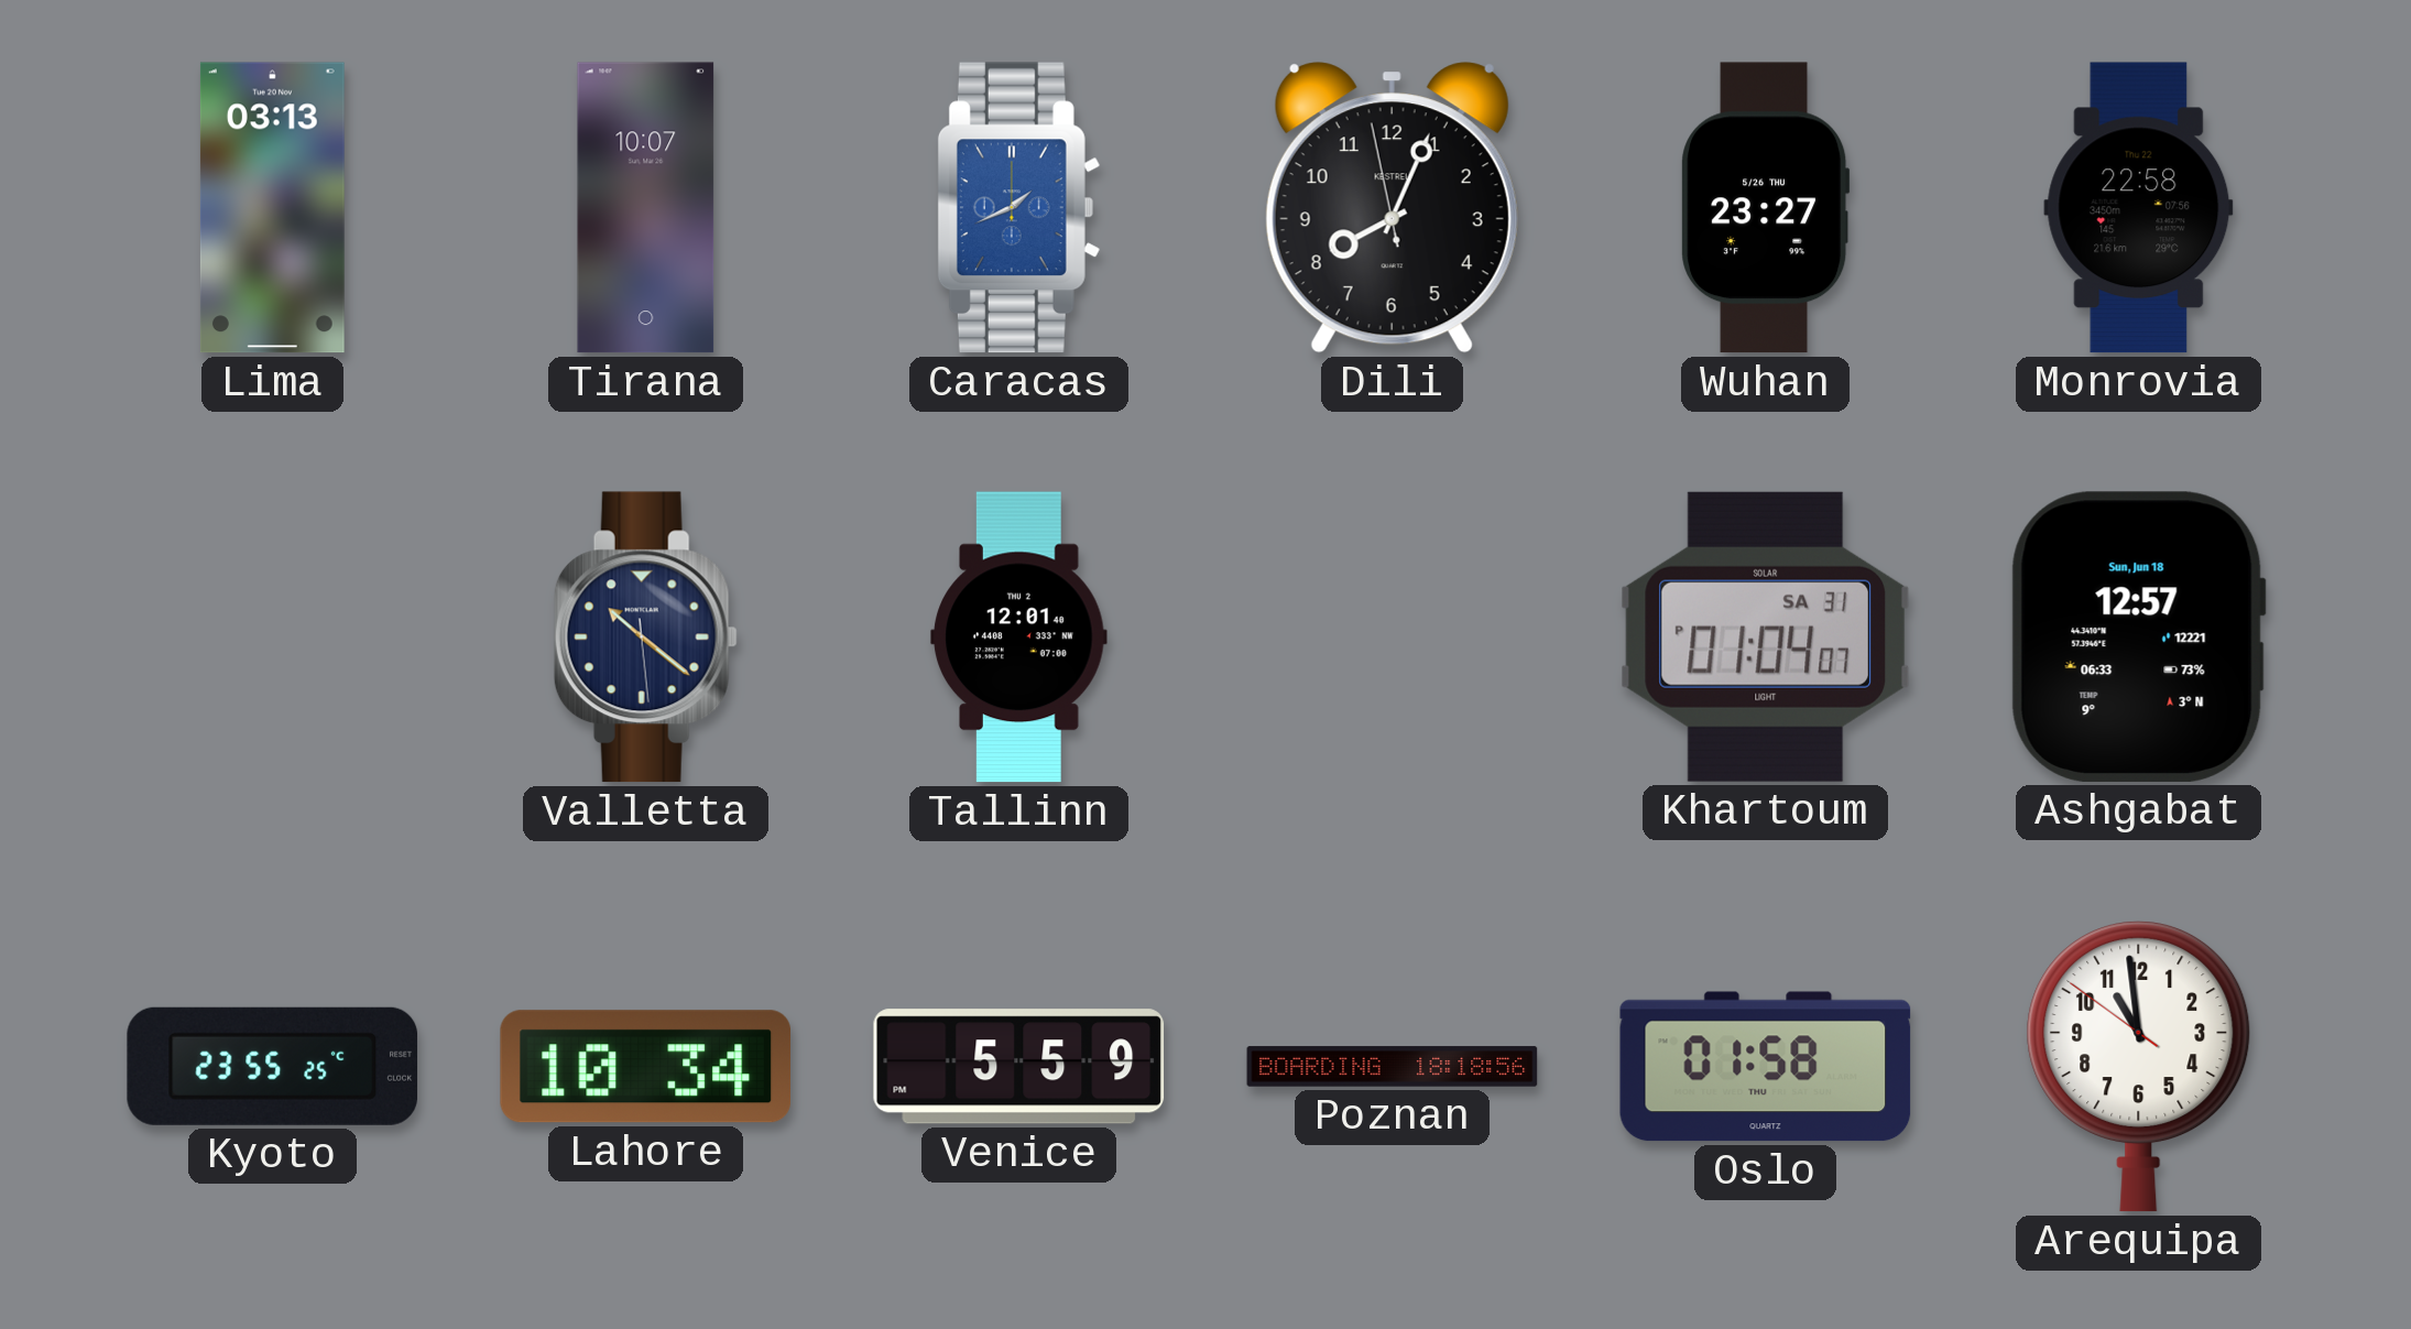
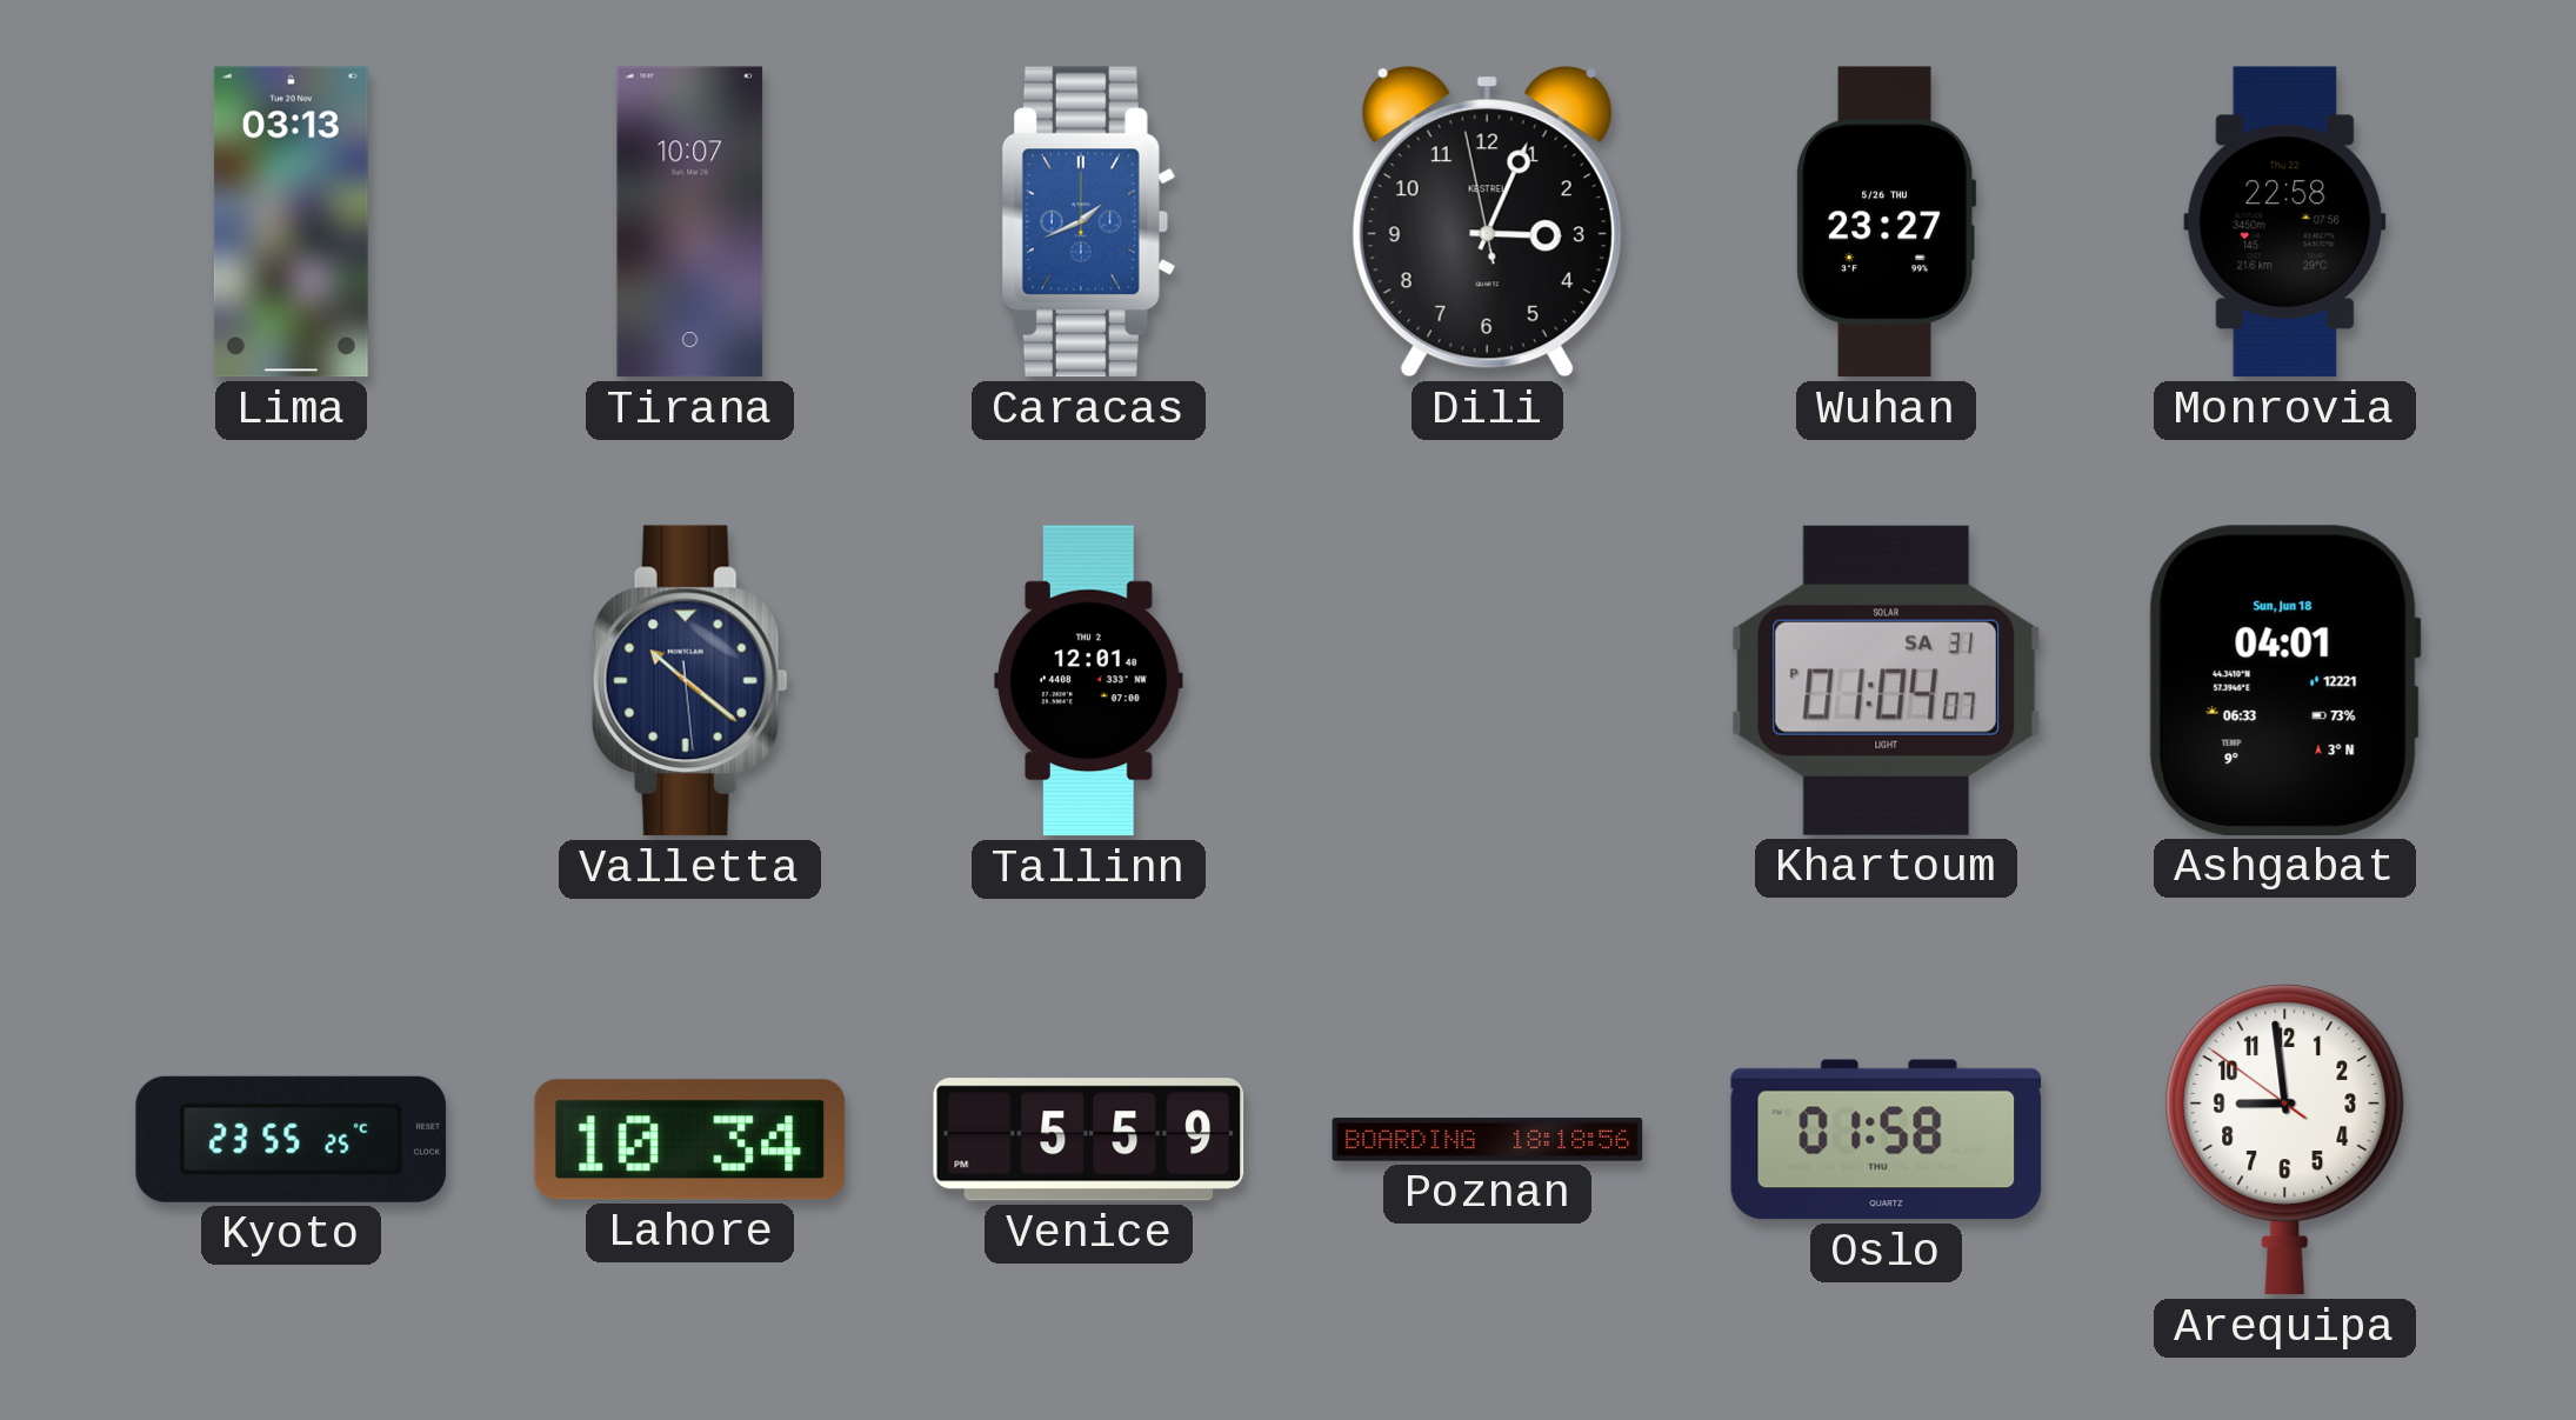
Dili: 8:03 -> 3:03
Ashgabat: 12:57 -> 04:01
Arequipa: 10:58 -> 8:58
